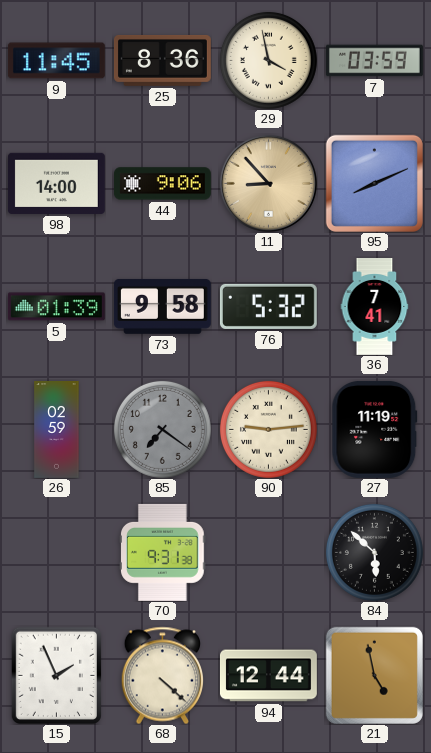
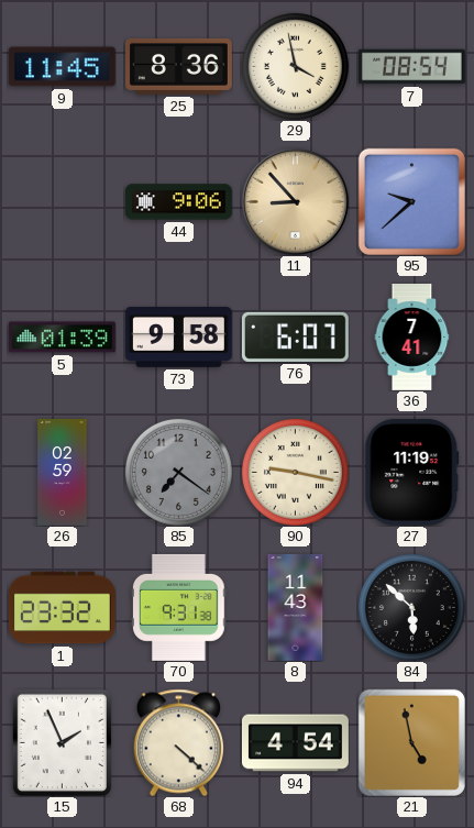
7: 03:59 -> 08:54
98: 14:00 -> none
95: 8:11 -> 9:38
76: 5:32 -> 6:07
90: 9:14 -> 9:17
1: none -> 23:32
8: none -> 11:43
94: 12:44 -> 4:54
